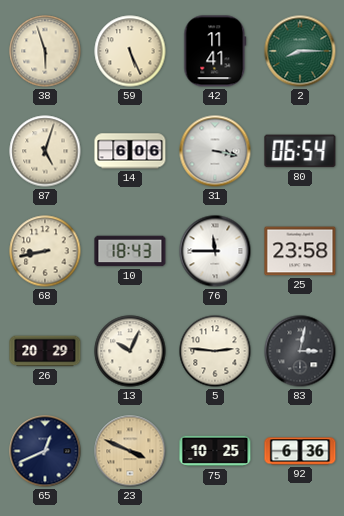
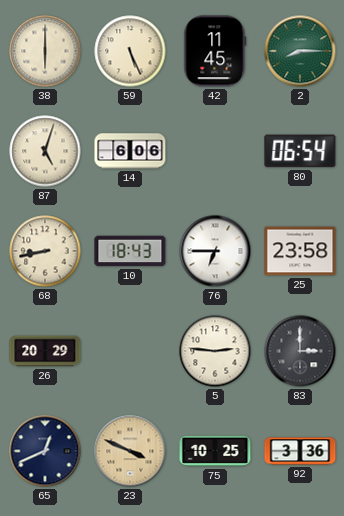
38: 5:57 -> 6:00
42: 11:41 -> 11:45
31: 3:17 -> none
76: 11:45 -> 6:45
13: 10:04 -> none
83: 3:02 -> 3:00
92: 6:36 -> 3:36
